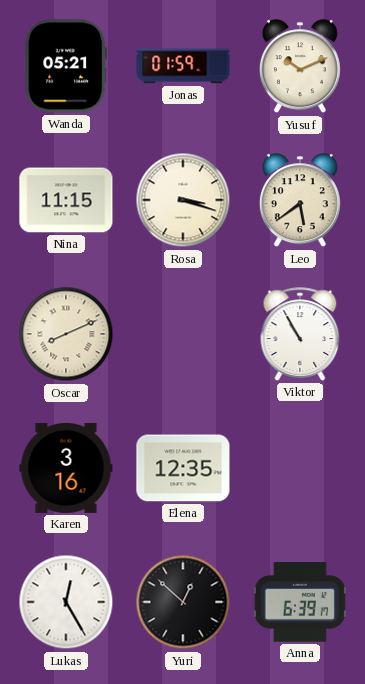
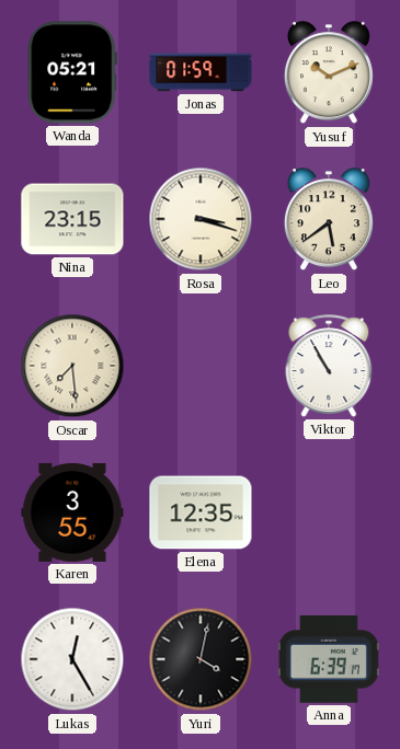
Nina: 11:15 -> 23:15
Oscar: 8:11 -> 7:29
Karen: 3:16 -> 3:55
Yuri: 12:52 -> 4:02
